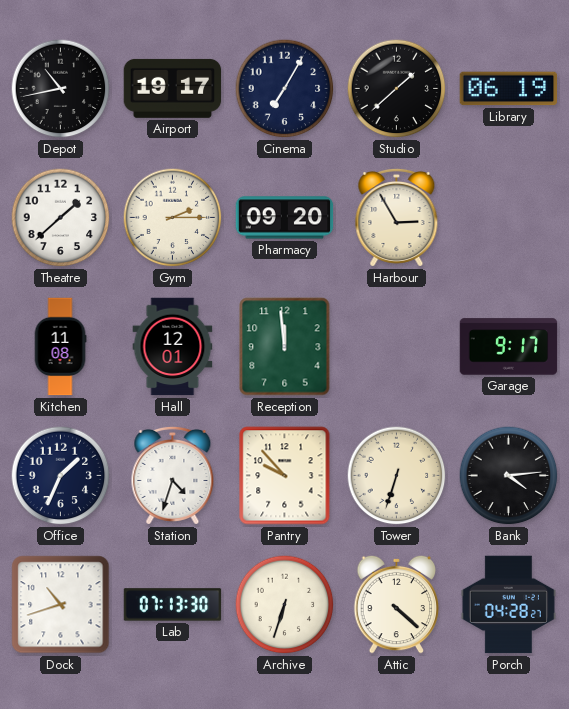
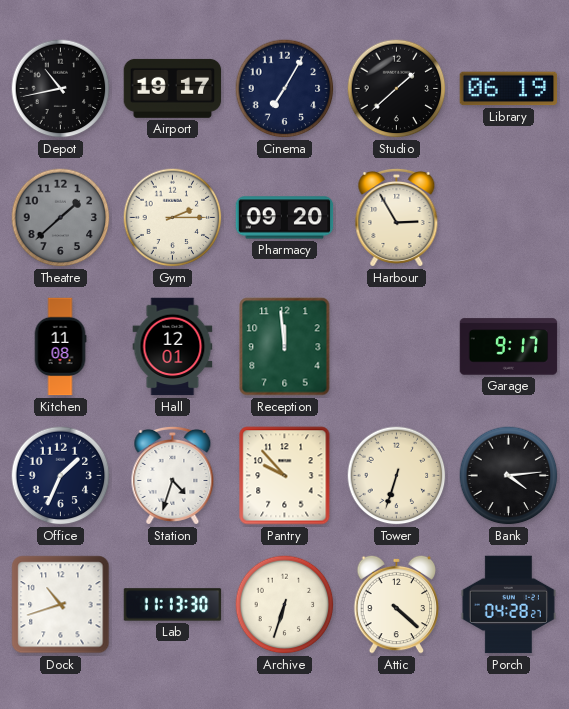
Theatre dial: white -> grey
Lab: 07:13 -> 11:13
